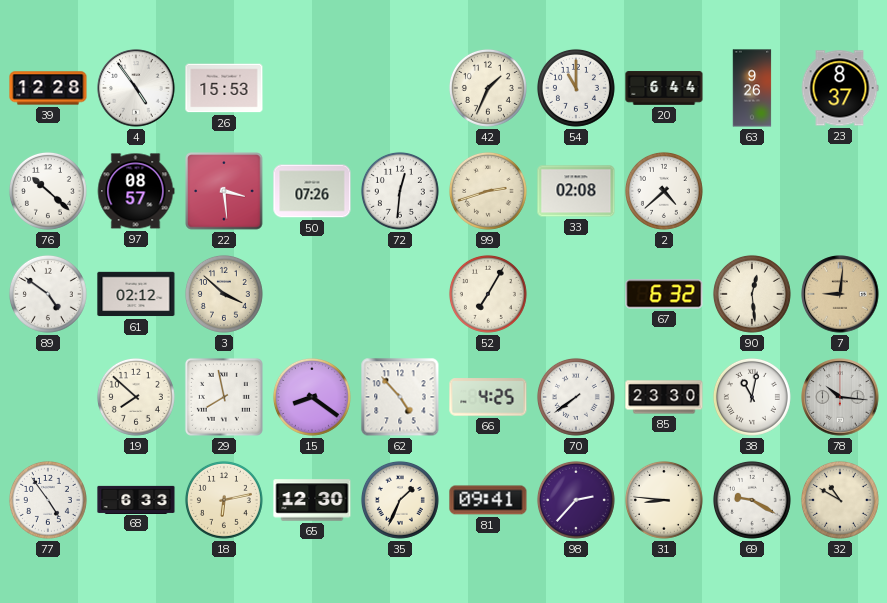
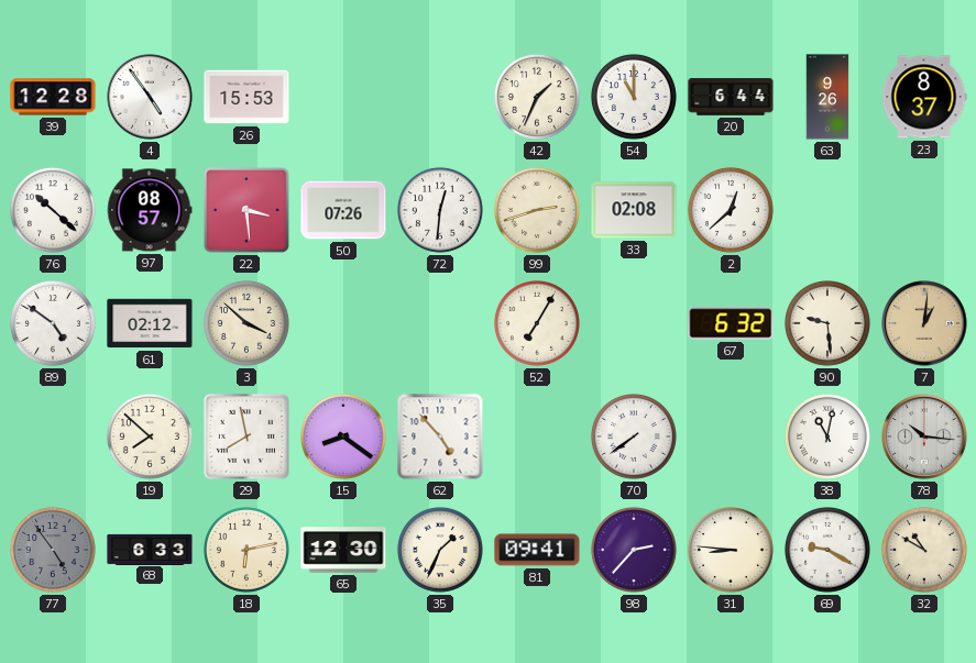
2: 4:38 -> 12:38
90: 12:29 -> 9:29
7: 9:01 -> 1:01
66: 4:25 -> none
85: 23:30 -> none
77 dial: white -> grey
